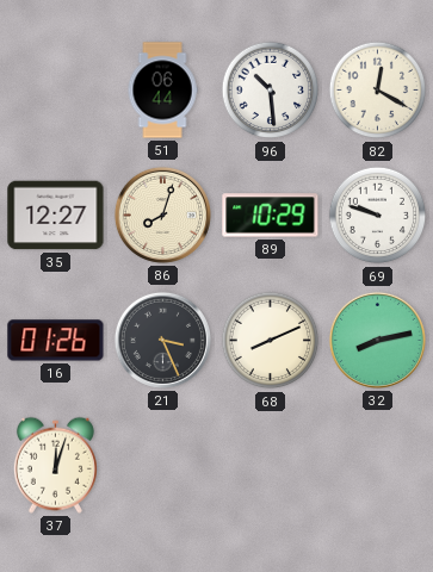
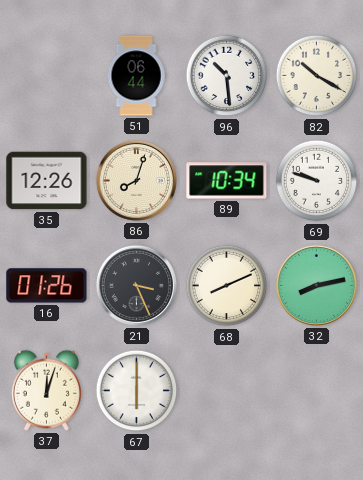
82: 12:20 -> 10:20
35: 12:27 -> 12:26
89: 10:29 -> 10:34
67: none -> 6:00
